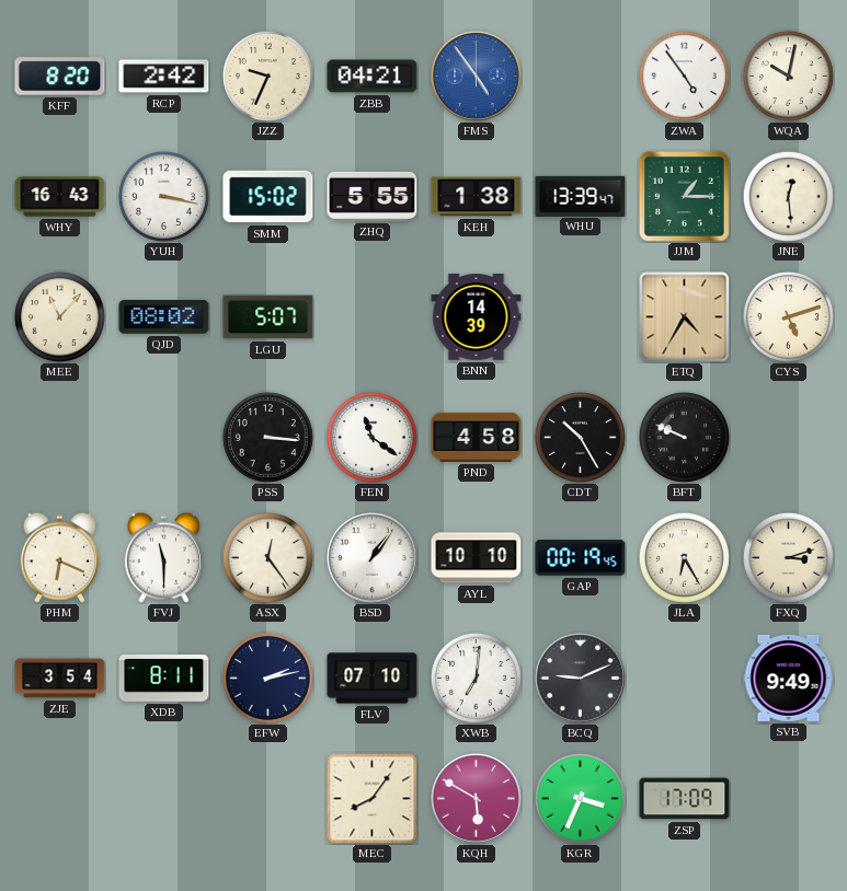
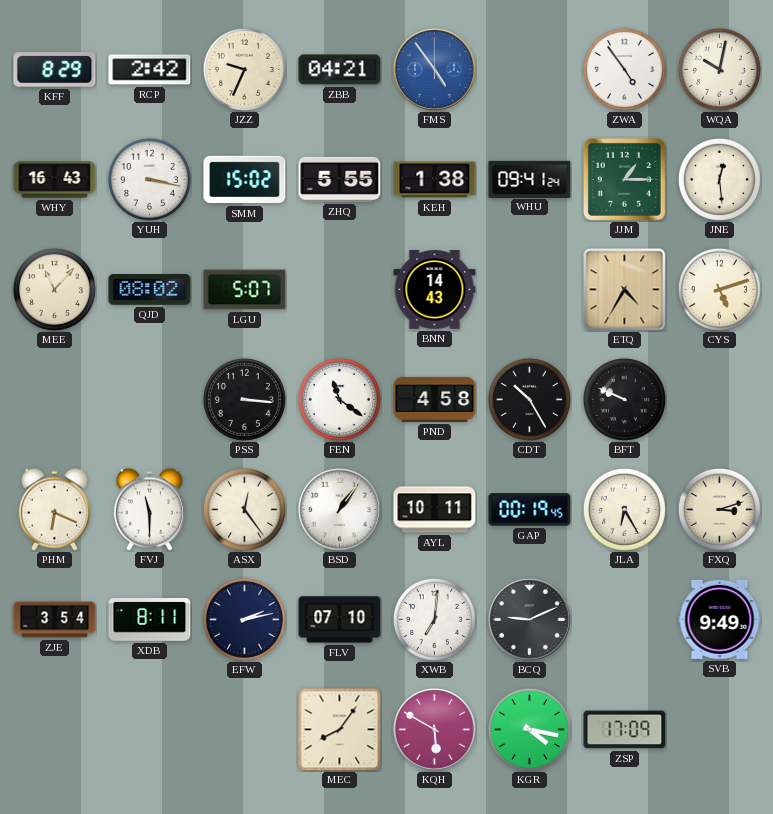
KFF: 8:20 -> 8:29
WHU: 13:39 -> 09:41
BNN: 14:39 -> 14:43
AYL: 10:10 -> 10:11
KGR: 3:34 -> 4:17
